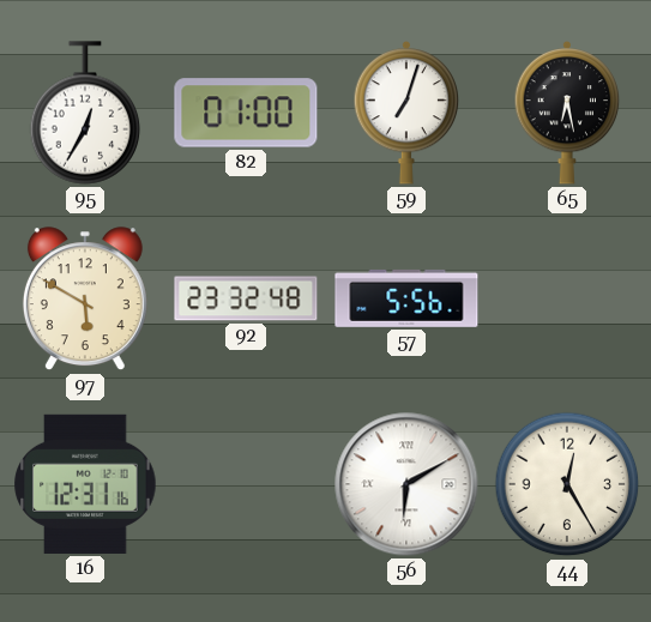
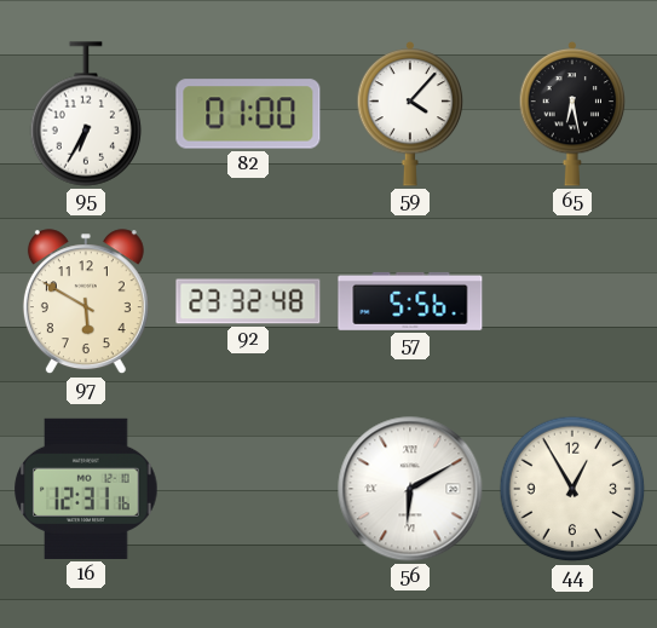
95: 12:35 -> 6:35
59: 7:03 -> 4:07
44: 12:25 -> 12:55
